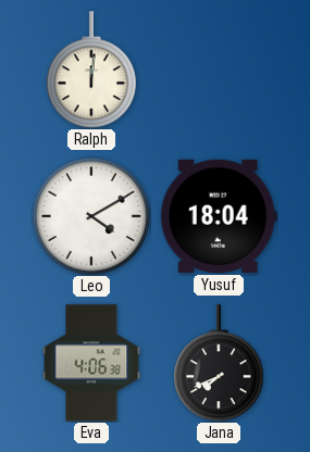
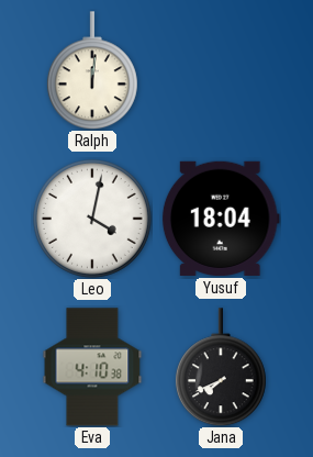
Leo: 4:10 -> 4:02
Eva: 4:06 -> 4:10
